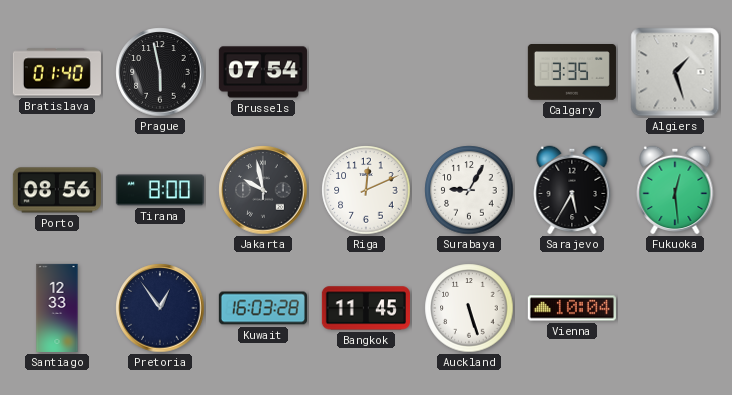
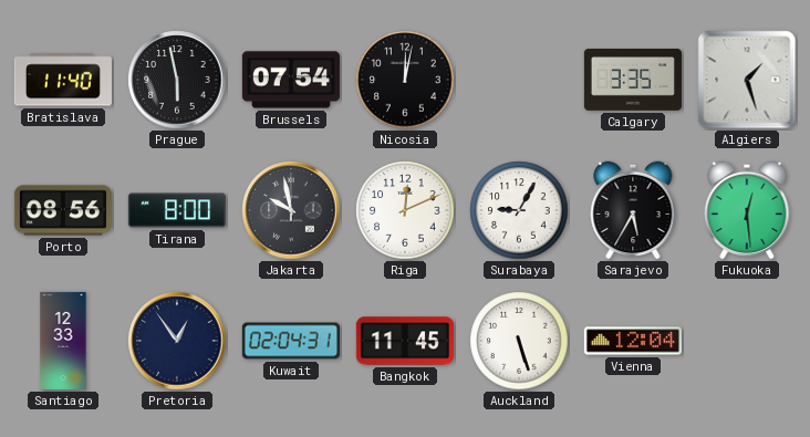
Bratislava: 01:40 -> 11:40
Nicosia: none -> 12:02
Kuwait: 16:03 -> 02:04
Vienna: 10:04 -> 12:04
